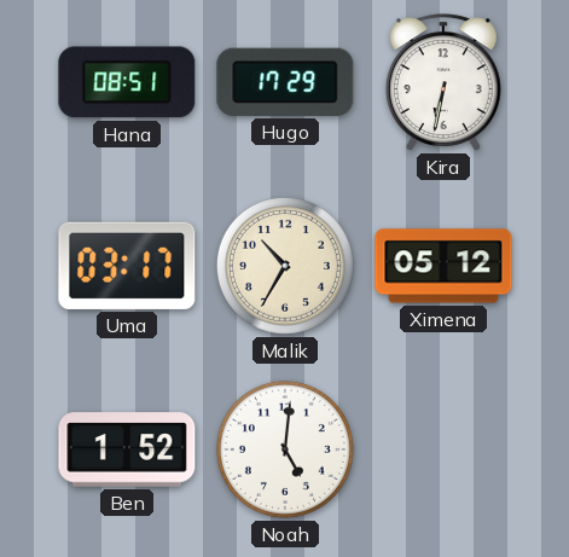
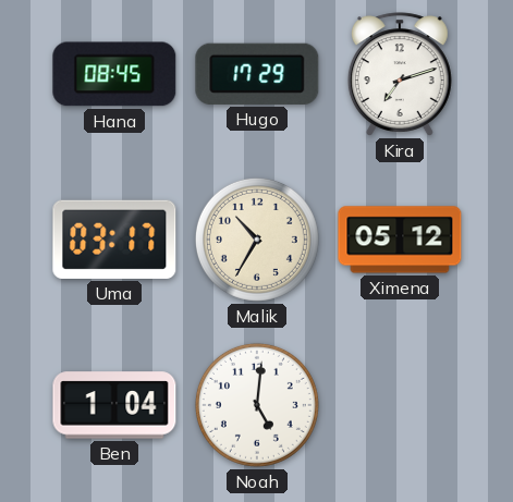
Hana: 08:51 -> 08:45
Kira: 6:32 -> 7:12
Ben: 1:52 -> 1:04
